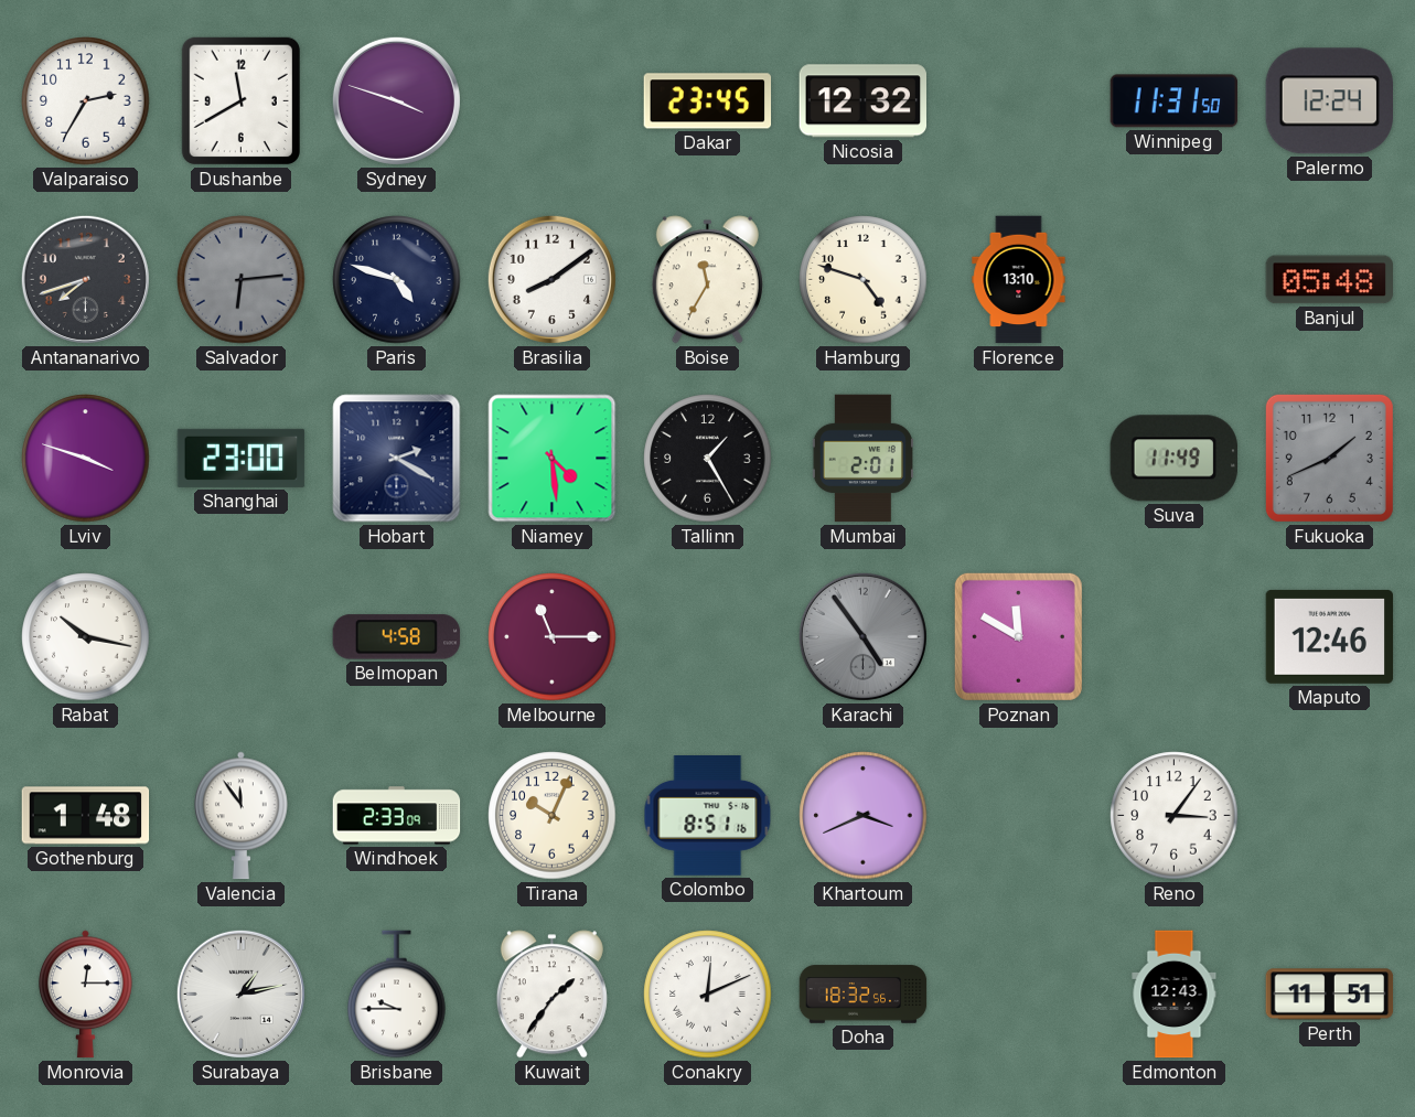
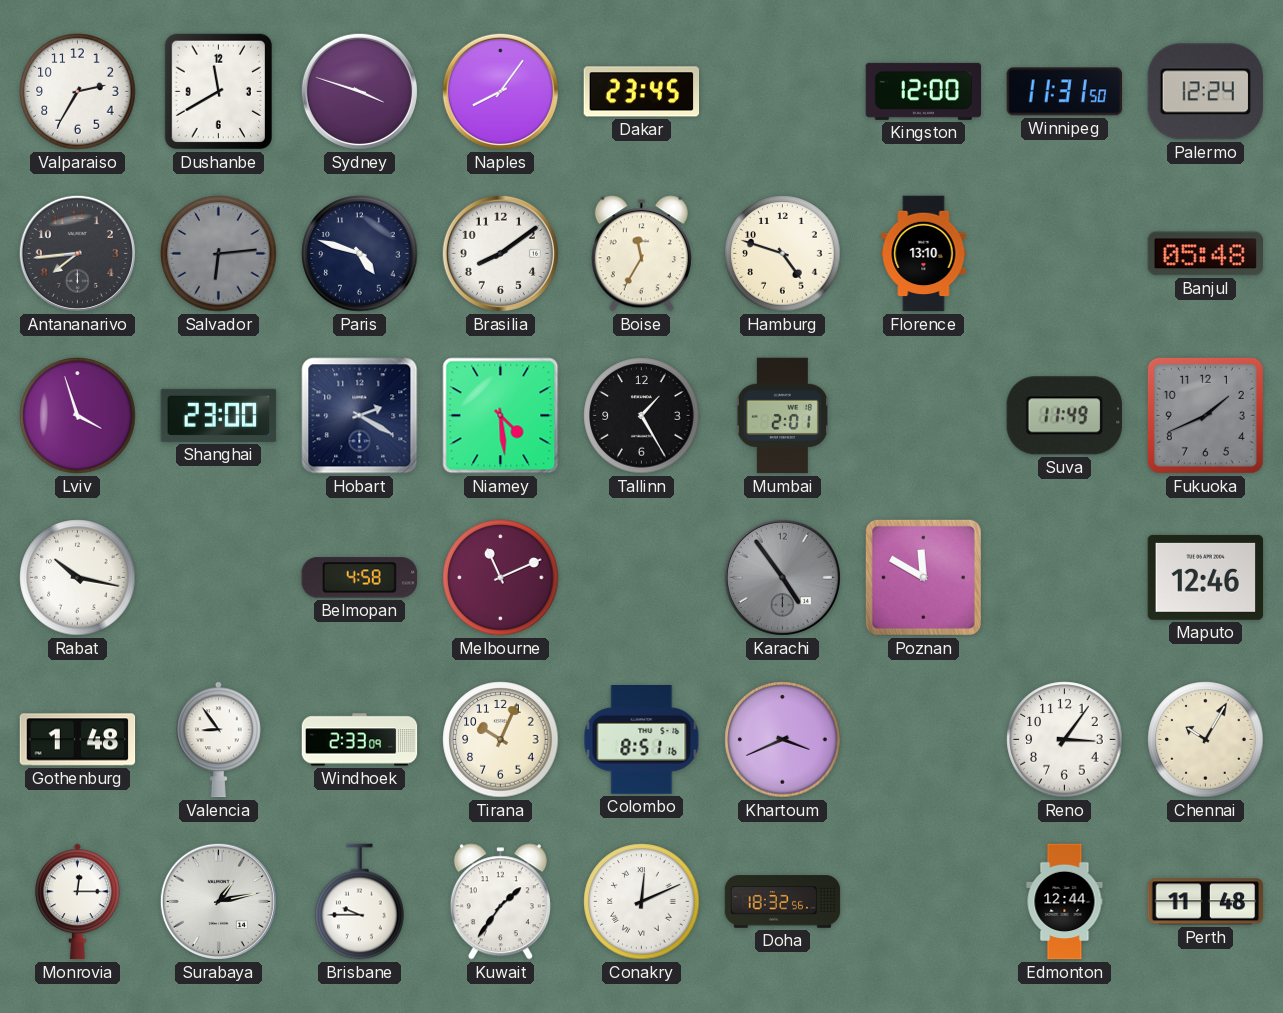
Naples: none -> 8:06
Nicosia: 12:32 -> none
Kingston: none -> 12:00
Antananarivo: 7:42 -> 7:44
Lviv: 3:48 -> 3:57
Melbourne: 11:15 -> 11:11
Valencia: 11:54 -> 8:54
Chennai: none -> 10:05
Edmonton: 12:43 -> 12:44
Perth: 11:51 -> 11:48
